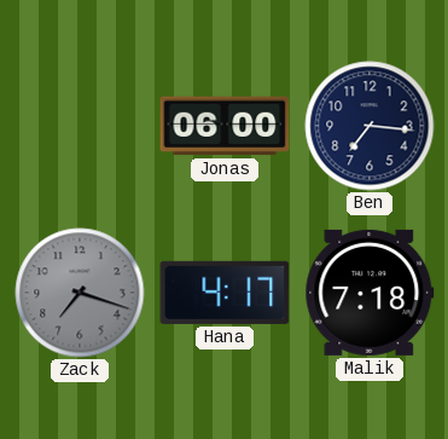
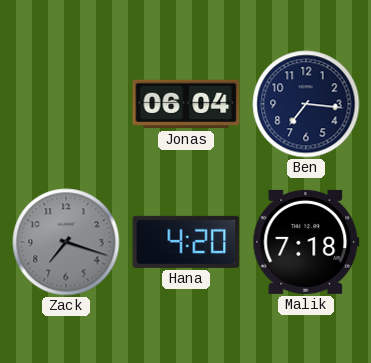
Jonas: 06:00 -> 06:04
Hana: 4:17 -> 4:20
